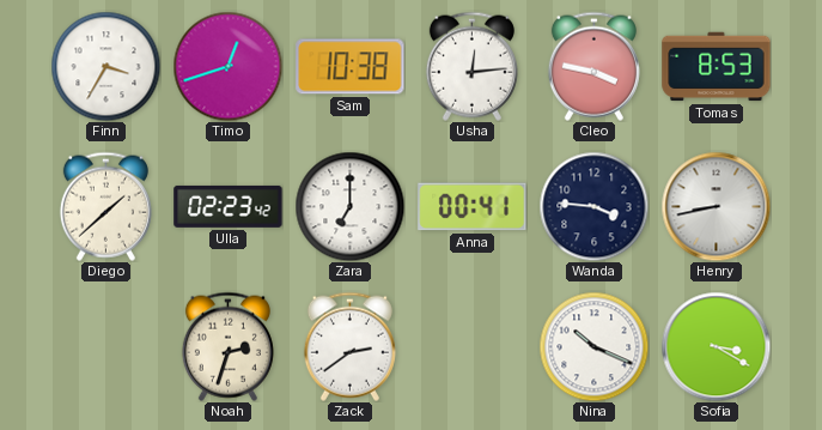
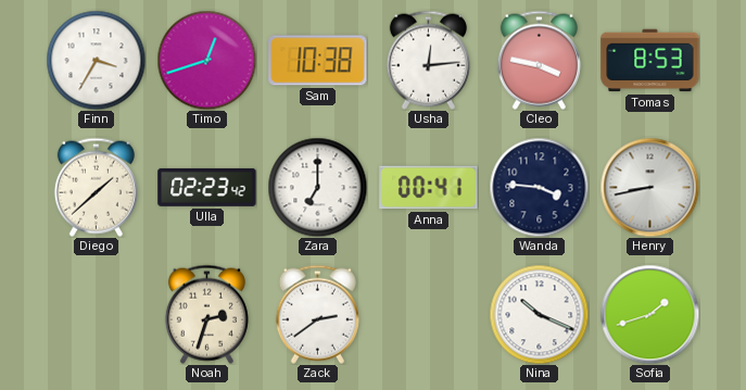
Sofia: 3:20 -> 1:42
